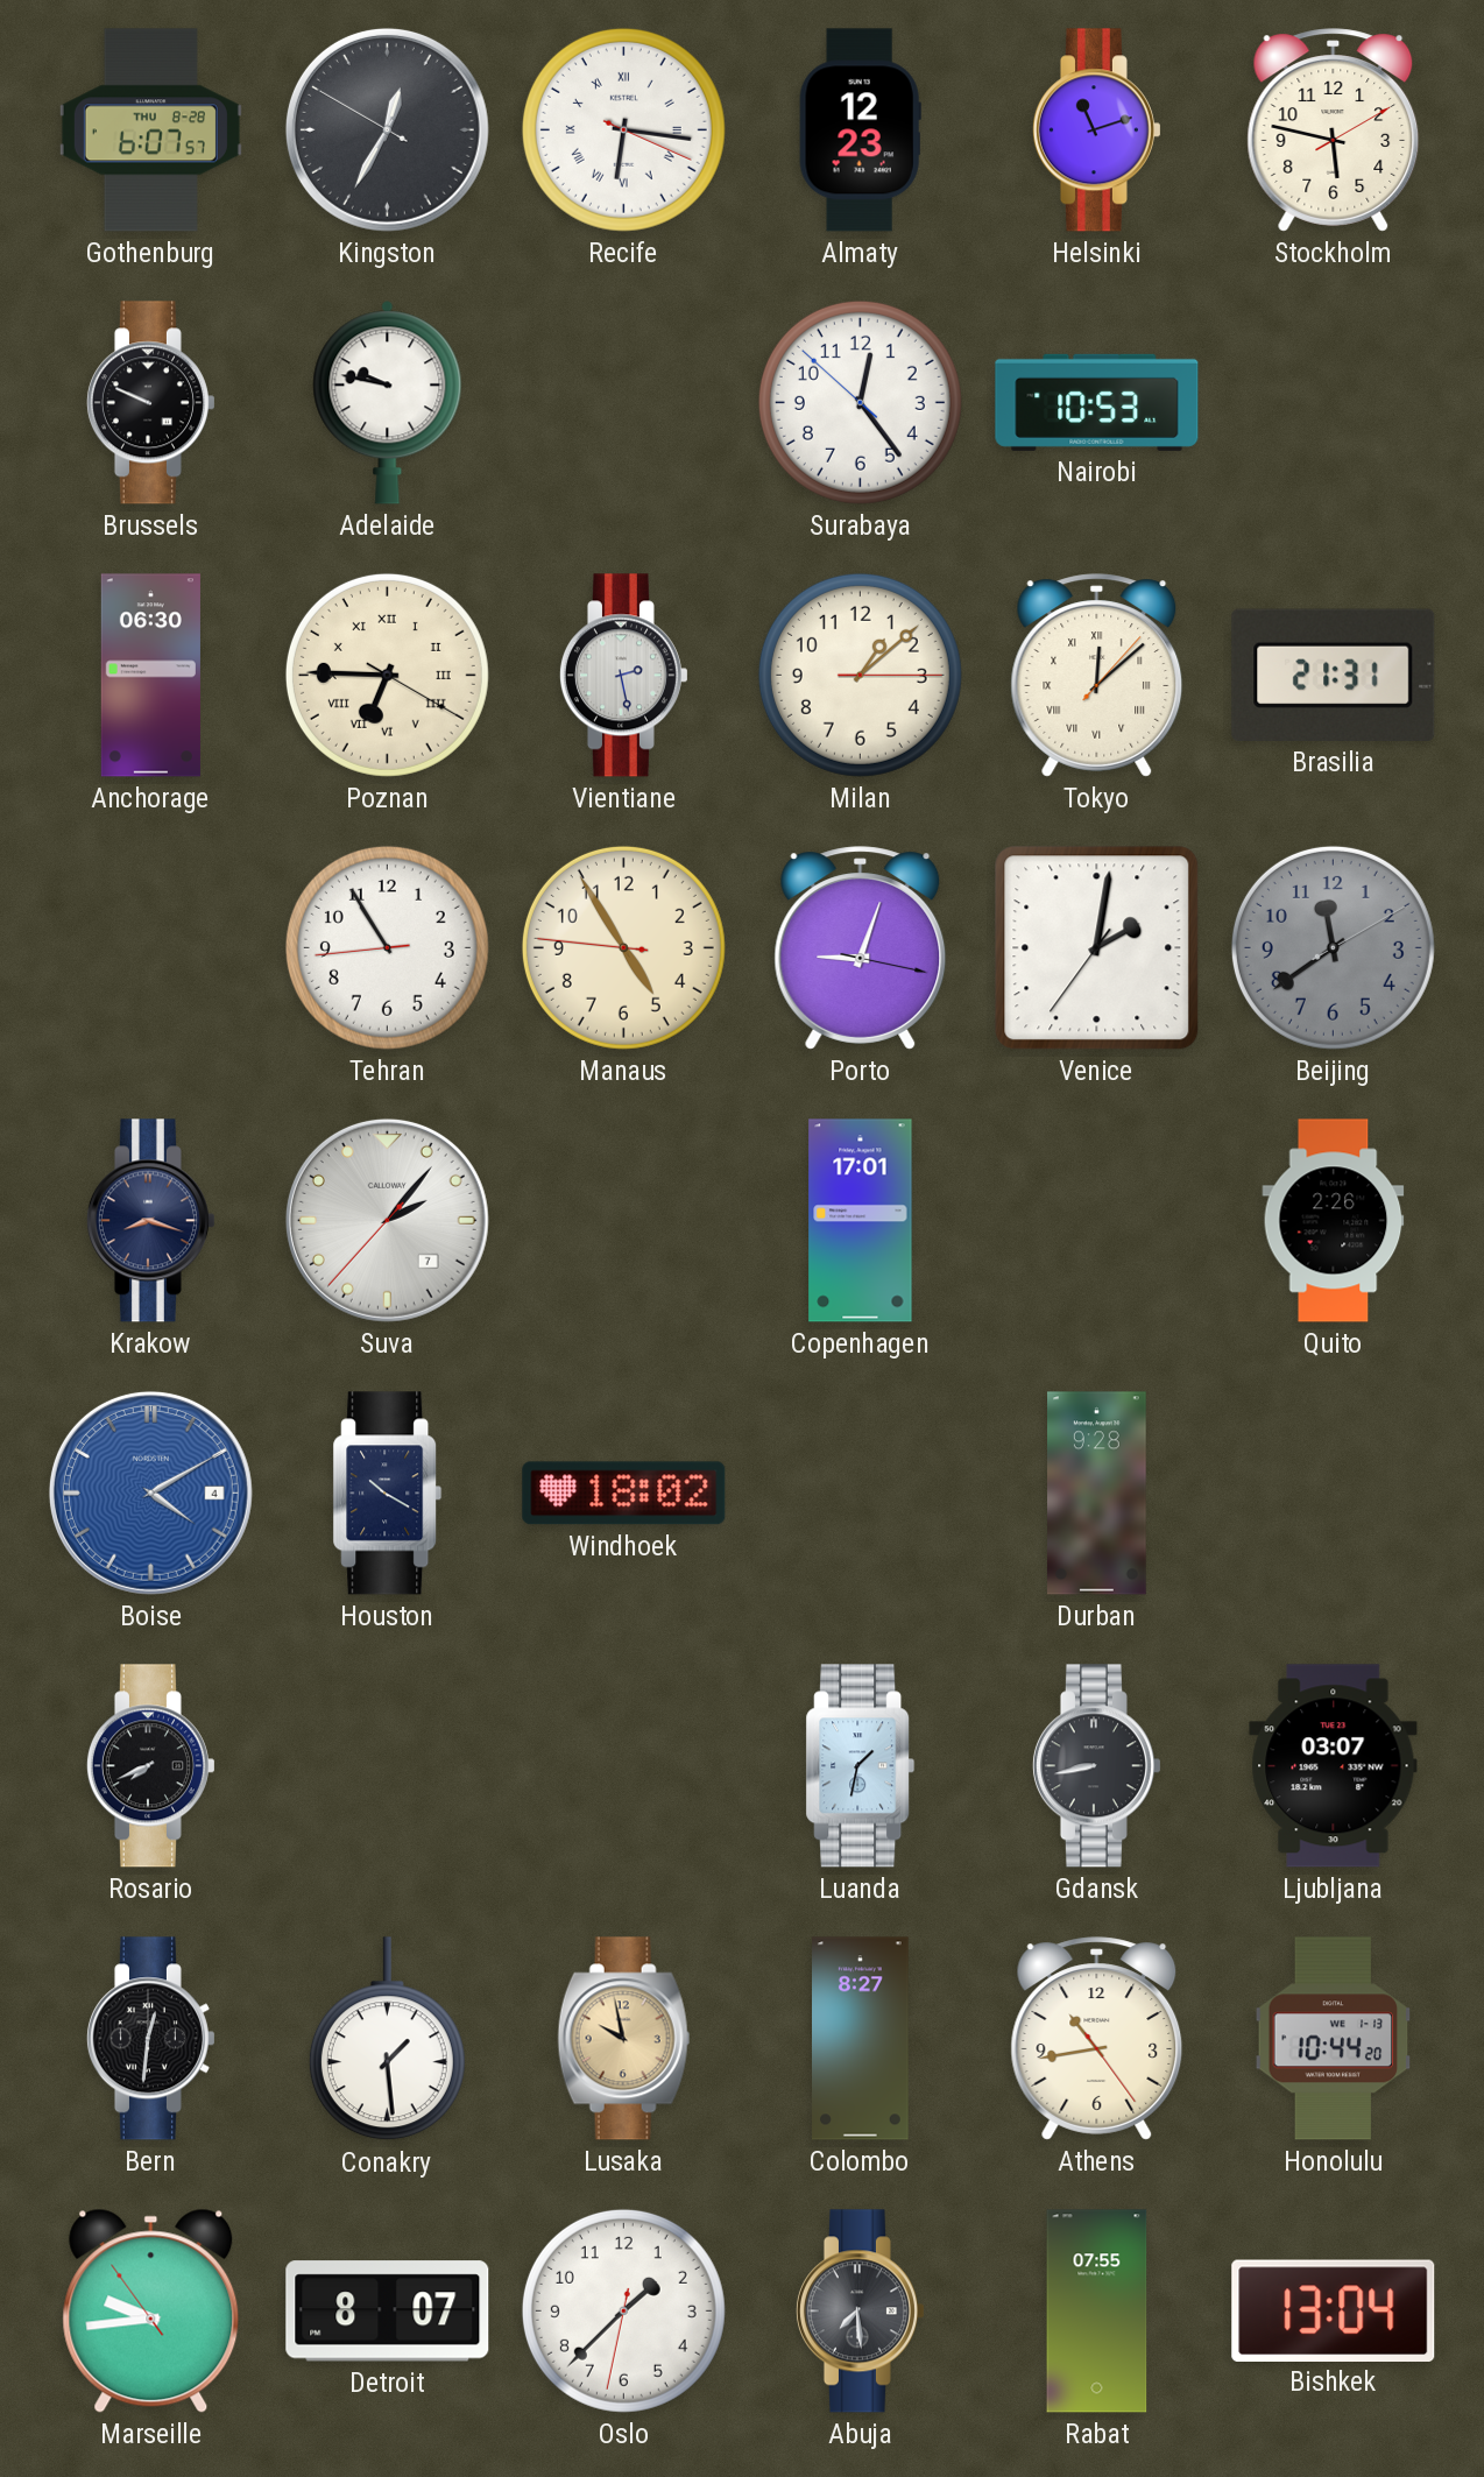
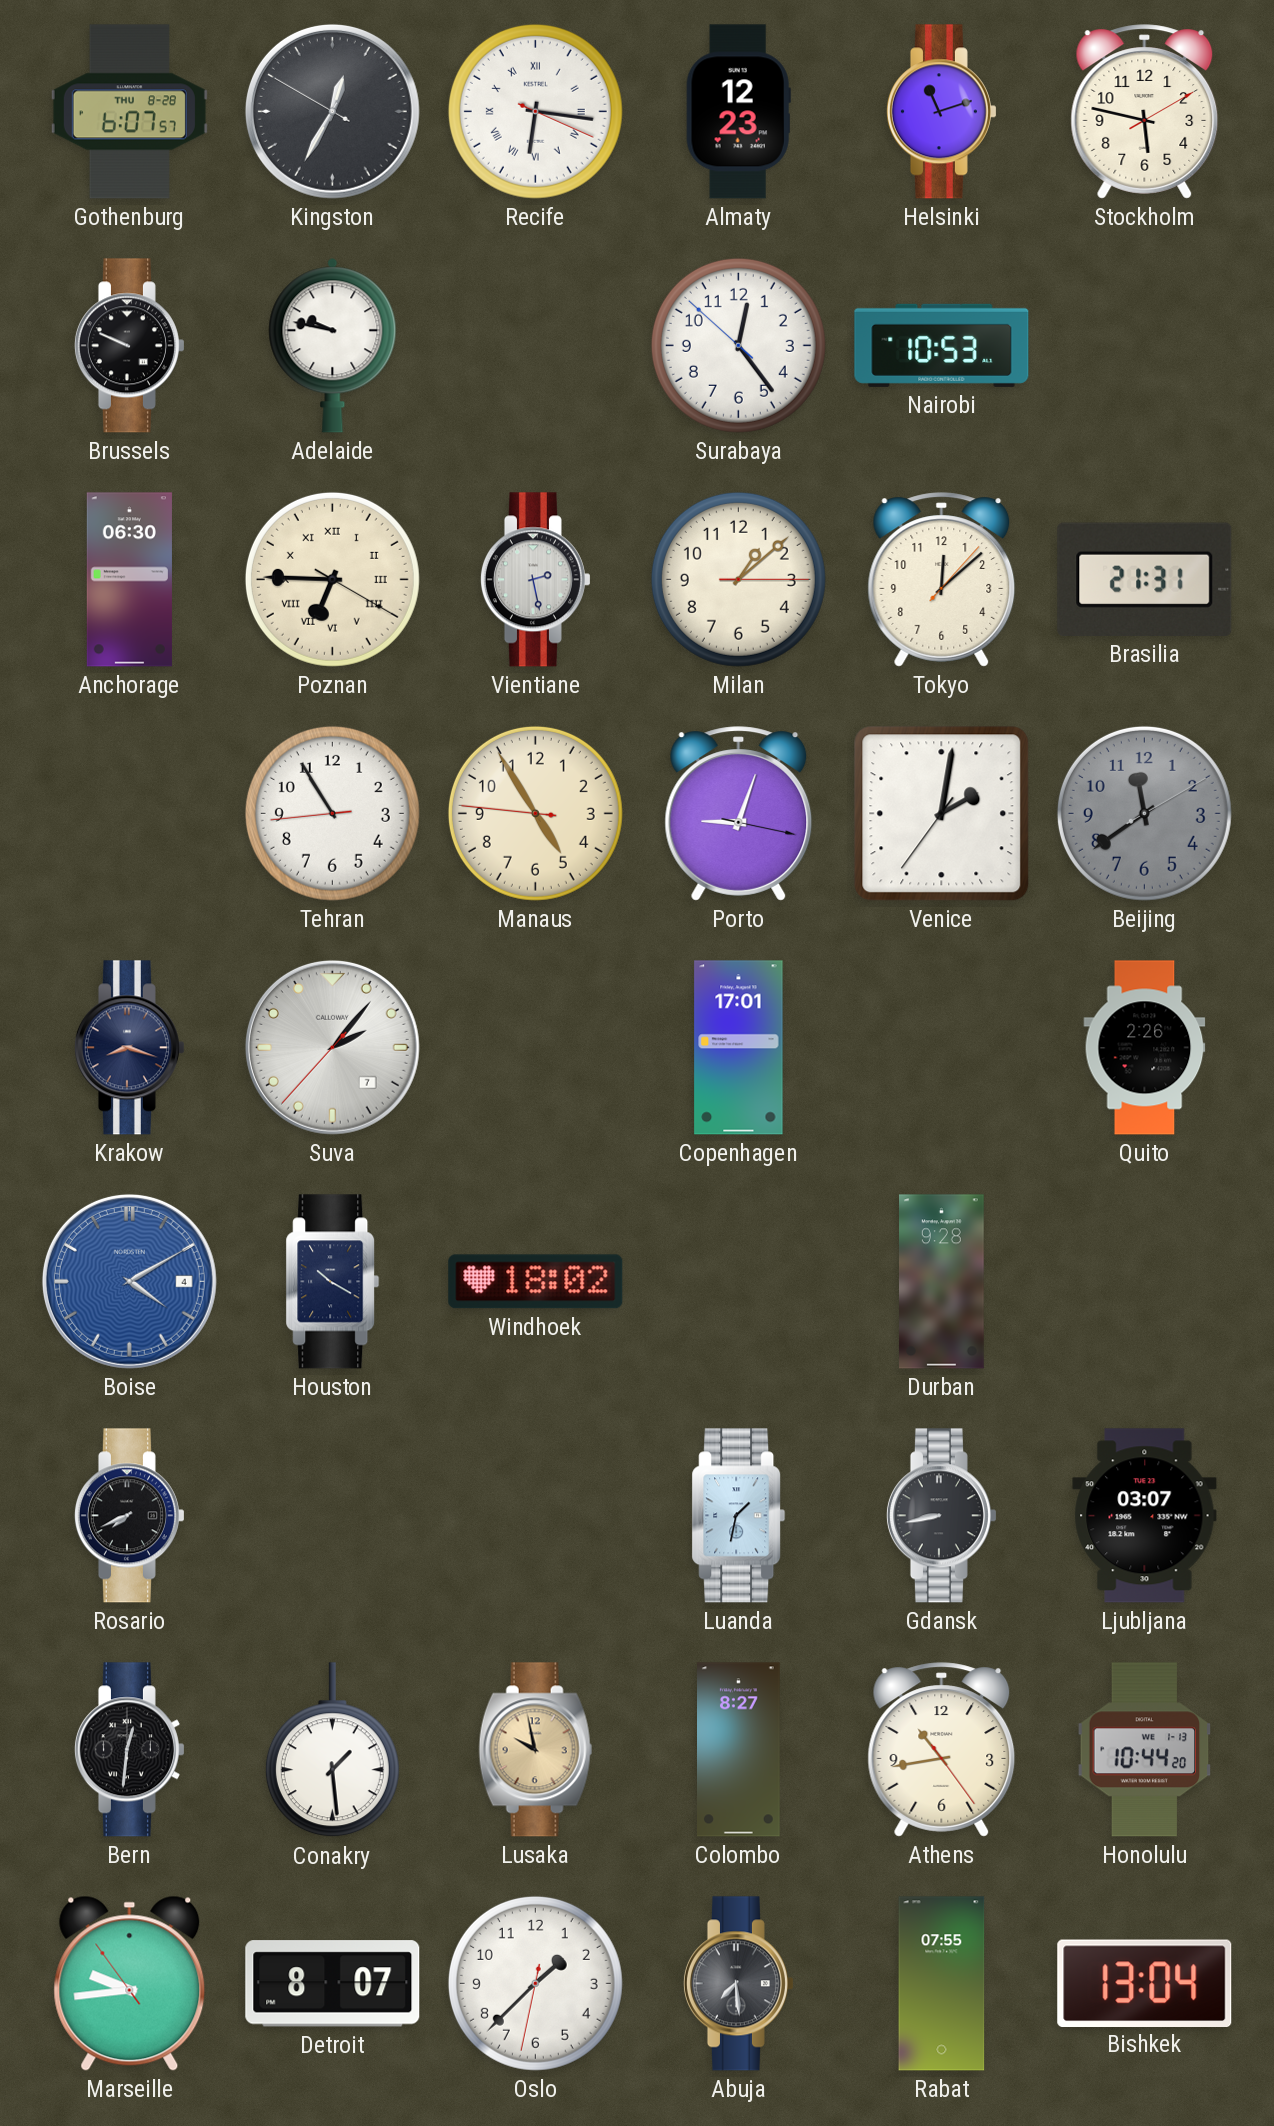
Tokyo numerals: Roman -> Arabic
